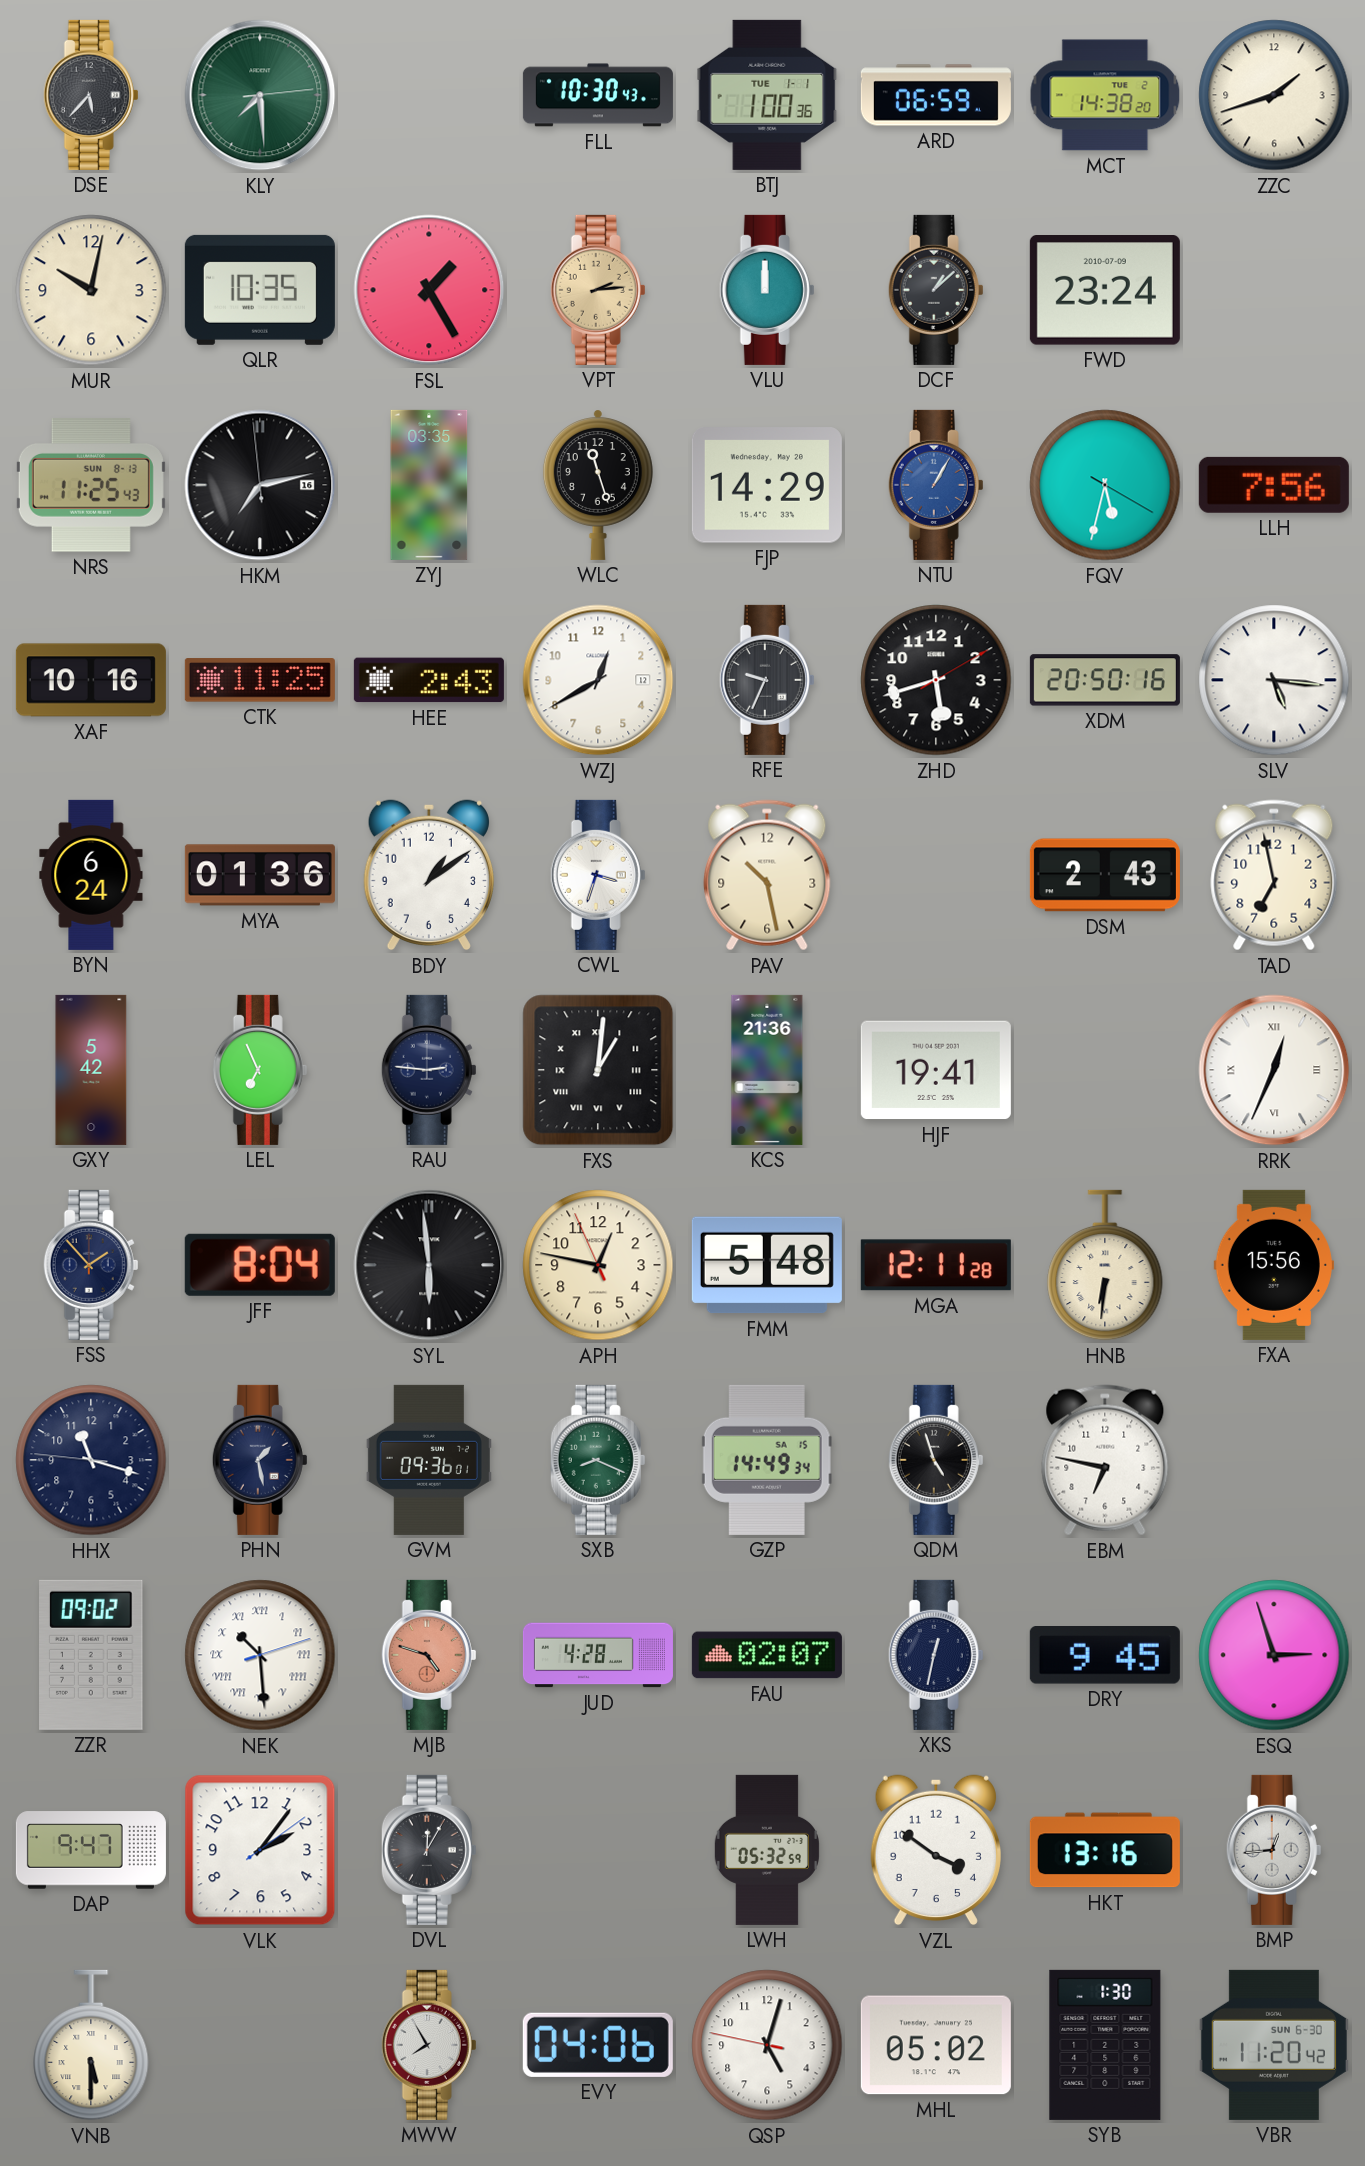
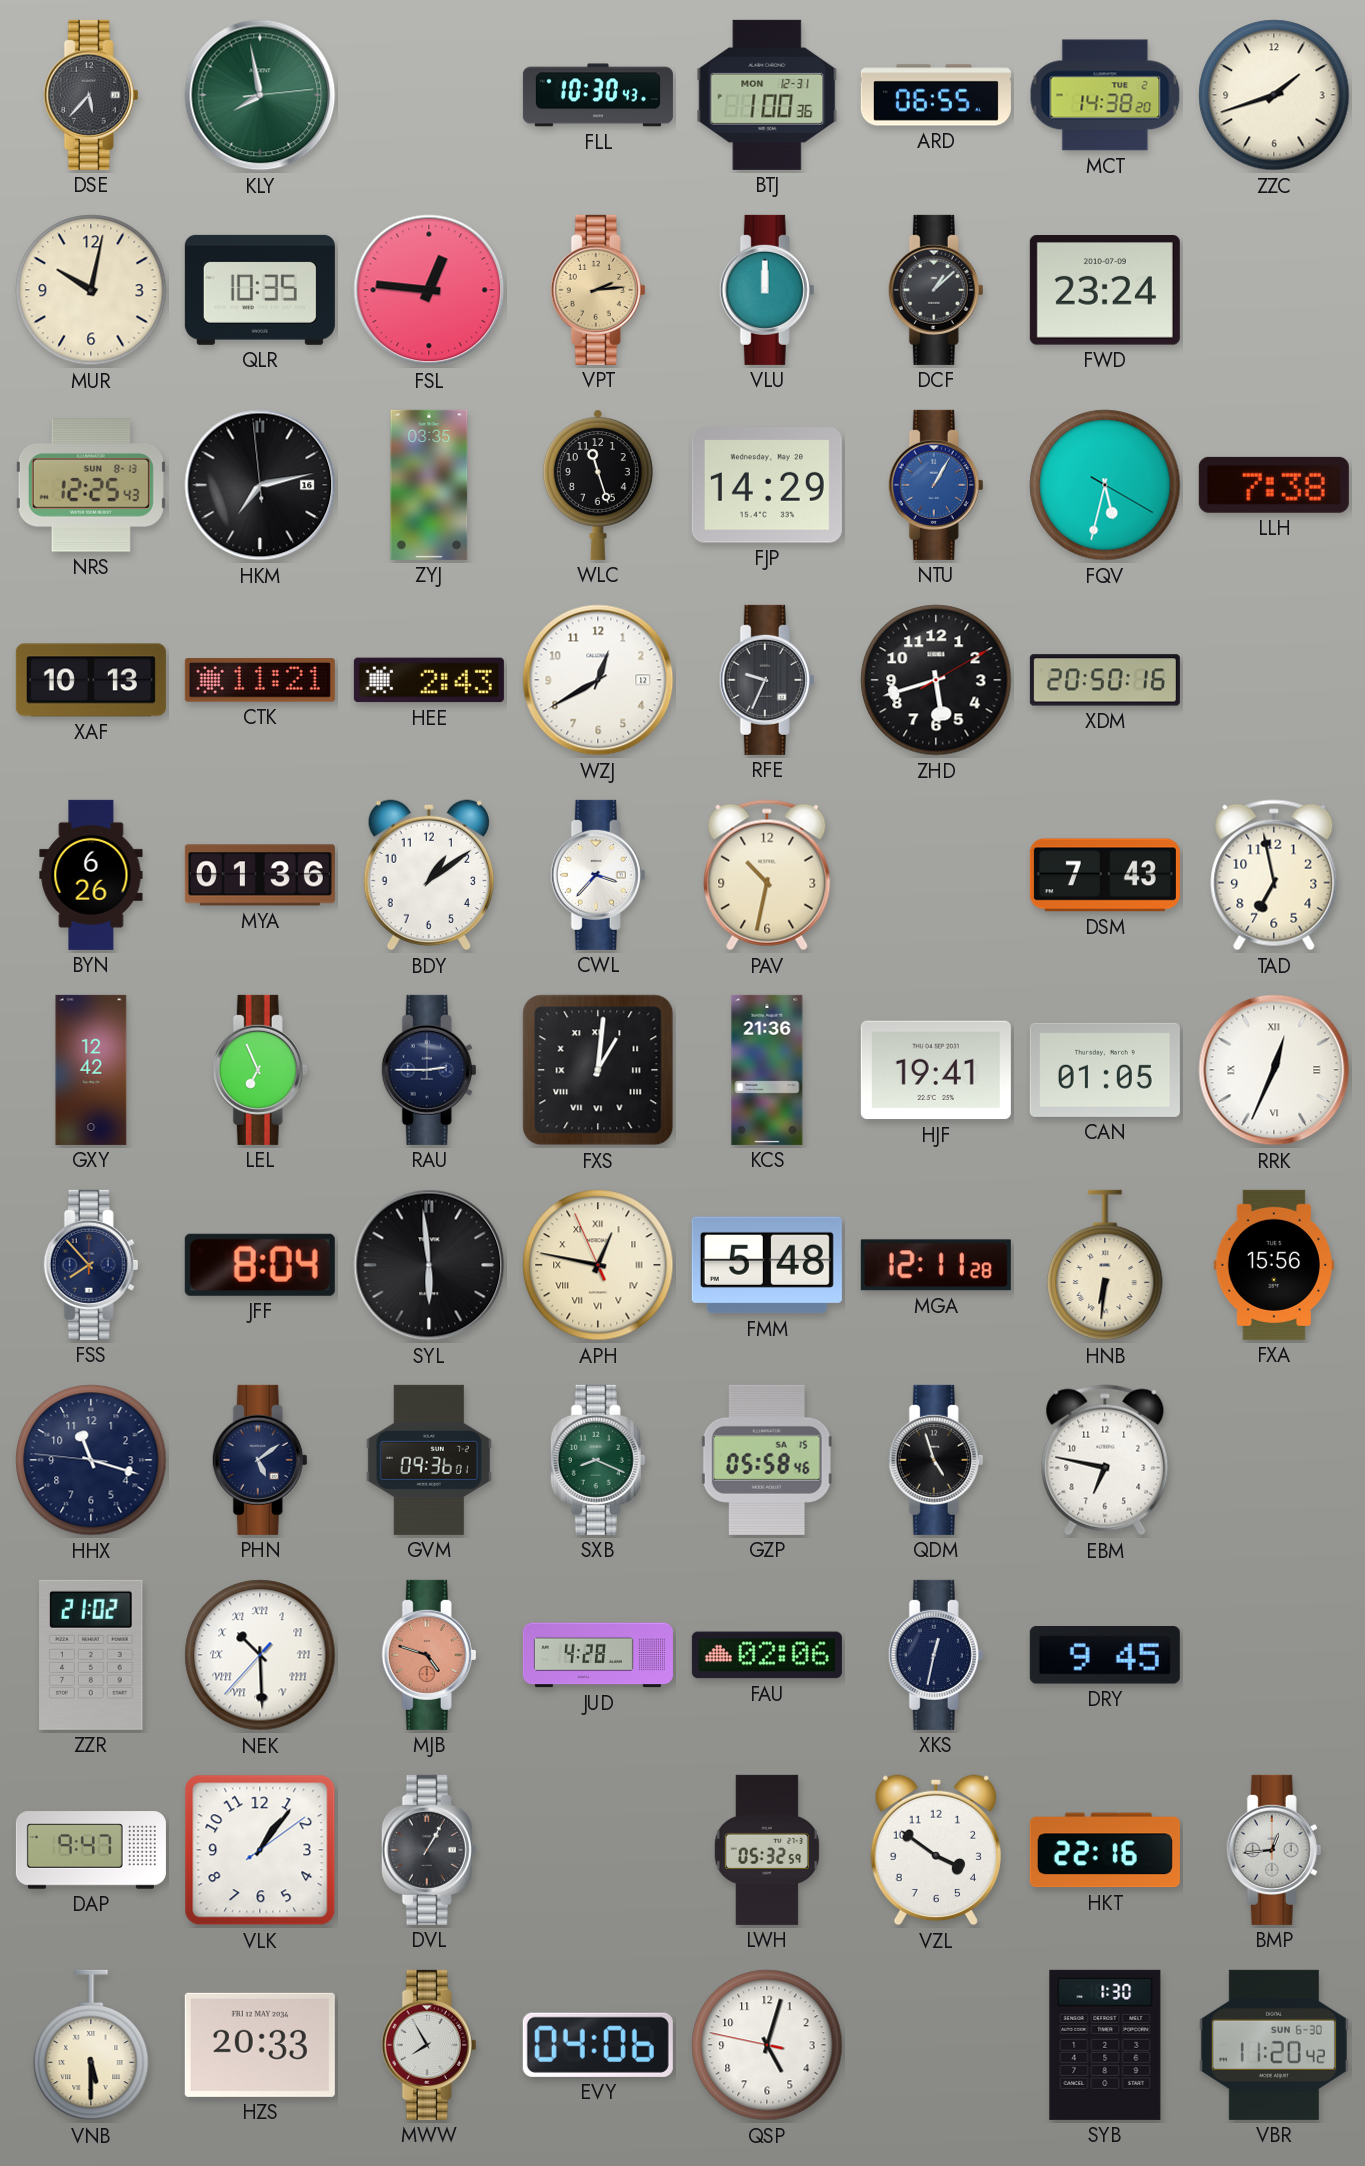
KLY: 7:29 -> 7:58
BTJ date: TUE 1-1 -> MON 12-31
ARD: 06:59 -> 06:55
FSL: 1:25 -> 12:46
NRS: 11:25 -> 12:25
LLH: 7:56 -> 7:38
XAF: 10:16 -> 10:13
CTK: 11:25 -> 11:21
SLV: 5:16 -> none
BYN: 6:24 -> 6:26
CWL: 3:33 -> 3:37
PAV: 10:28 -> 10:32
DSM: 2:43 -> 7:43
GXY: 5:42 -> 12:42
RAU: 2:46 -> 2:45
CAN: none -> 01:05
FSS: 1:53 -> 7:53
APH numerals: Arabic -> Roman
PHN: 1:28 -> 5:09
GZP: 14:49 -> 05:58
ZZR: 09:02 -> 21:02
NEK: 10:29:12 -> 10:29:37
FAU: 02:07 -> 02:06
ESQ: 2:57 -> none
VLK: 2:06 -> 1:06
DVL: 12:05 -> 1:05
HKT: 13:16 -> 22:16
HZS: none -> 20:33
MHL: 05:02 -> none
